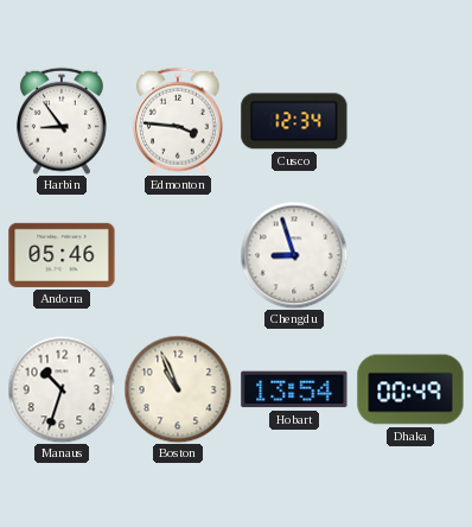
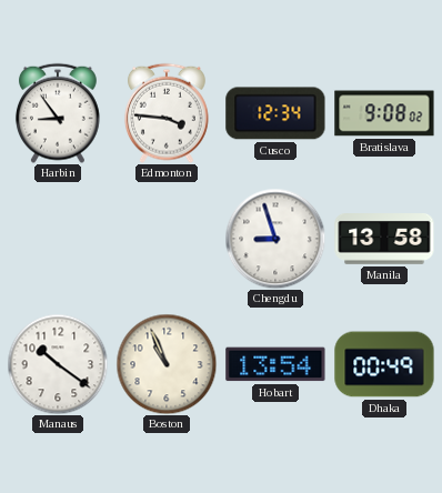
Bratislava: none -> 9:08
Andorra: 05:46 -> none
Manila: none -> 13:58
Manaus: 10:33 -> 10:21
